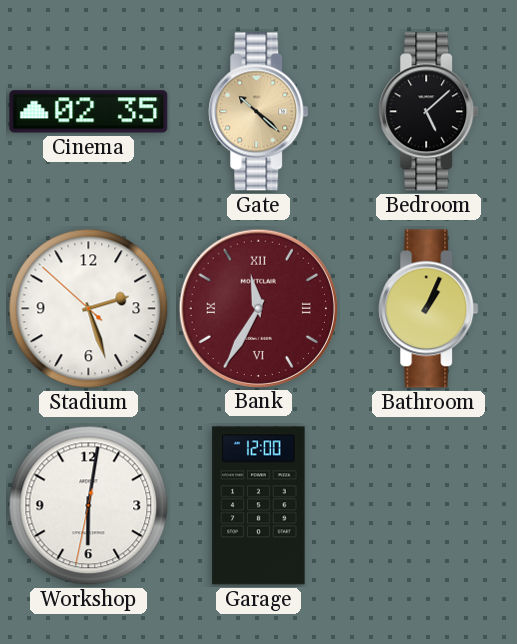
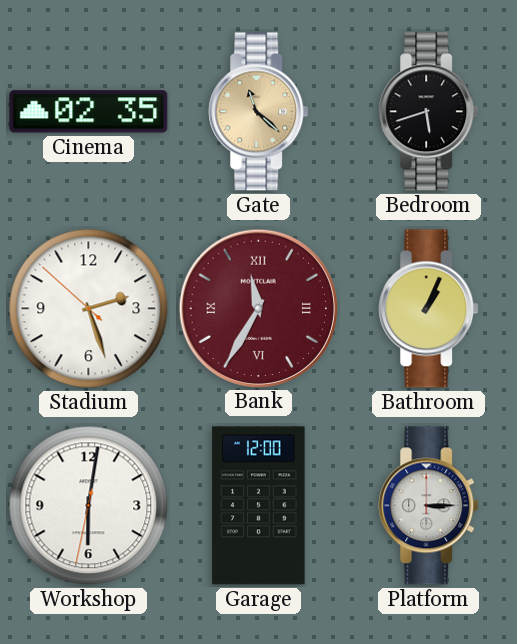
Gate: 10:22 -> 11:22
Bedroom: 5:08 -> 5:42
Platform: none -> 3:15
